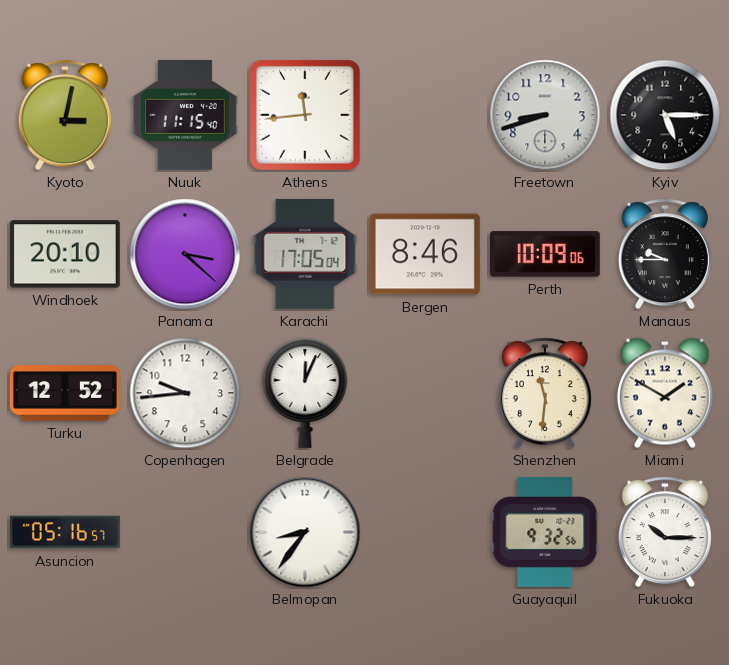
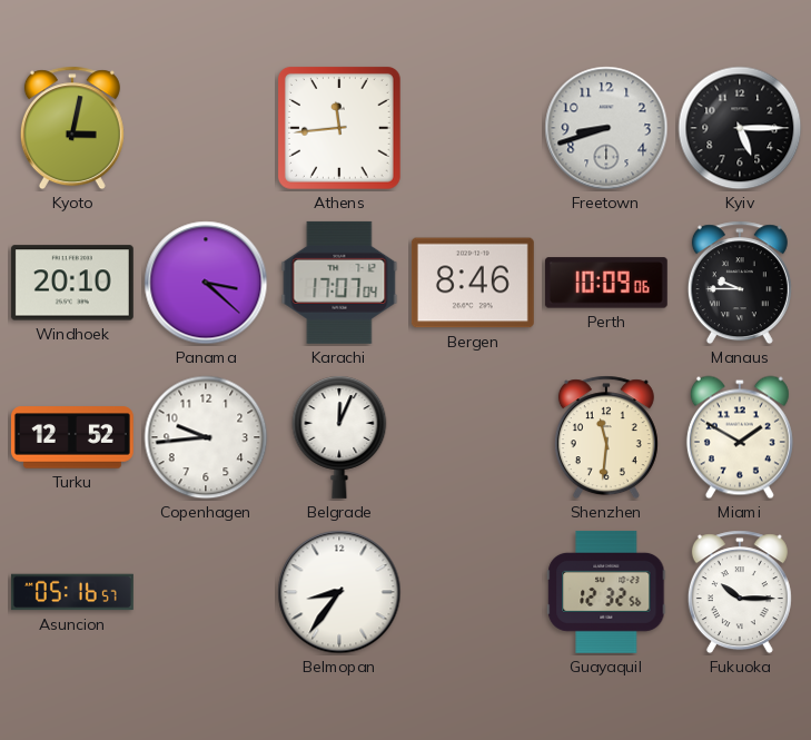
Nuuk: 11:15 -> none
Karachi: 17:05 -> 17:07
Guayaquil: 9:32 -> 12:32
